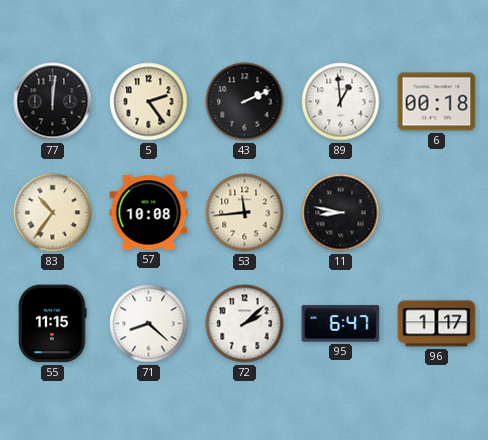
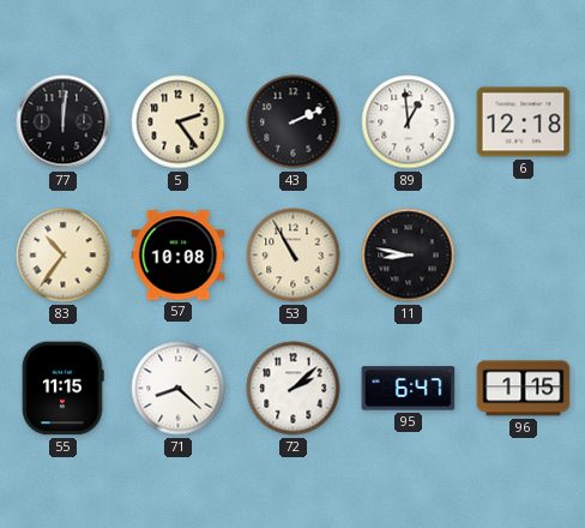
6: 00:18 -> 12:18
53: 11:44 -> 10:55
96: 1:17 -> 1:15
